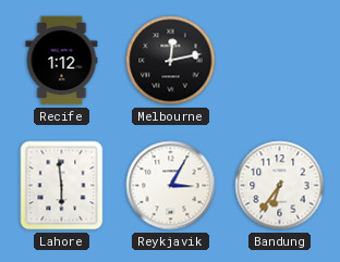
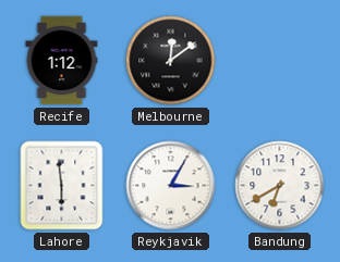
Melbourne: 12:13 -> 12:09
Bandung: 6:36 -> 6:40
